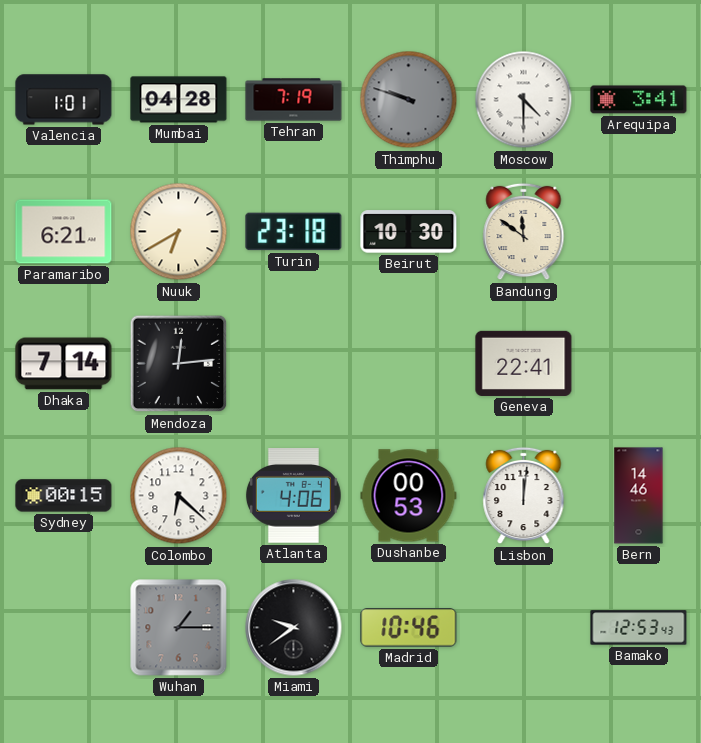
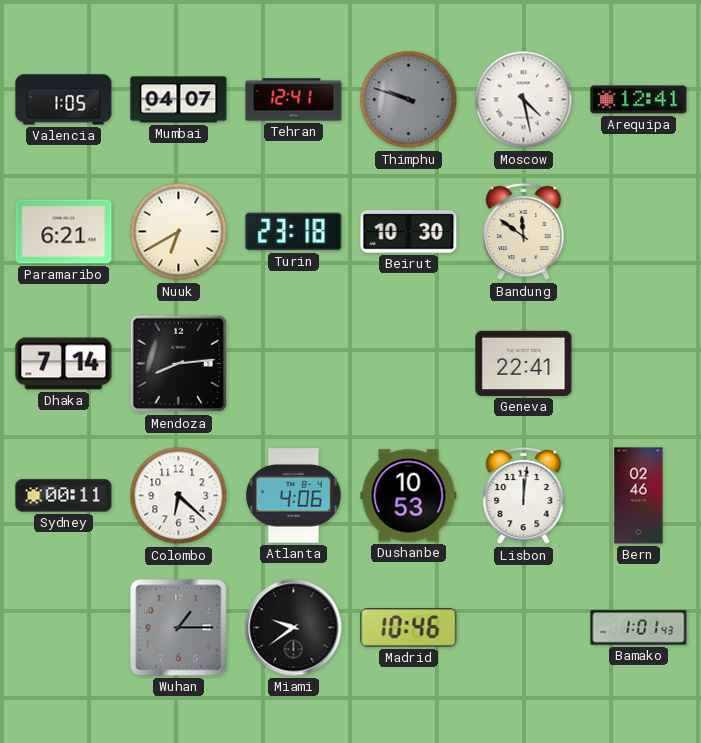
Valencia: 1:01 -> 1:05
Mumbai: 04:28 -> 04:07
Tehran: 7:19 -> 12:41
Moscow: 4:30 -> 4:28
Arequipa: 3:41 -> 12:41
Mendoza: 12:14 -> 8:14
Sydney: 00:15 -> 00:11
Dushanbe: 00:53 -> 10:53
Bern: 14:46 -> 02:46
Bamako: 12:53 -> 1:01
